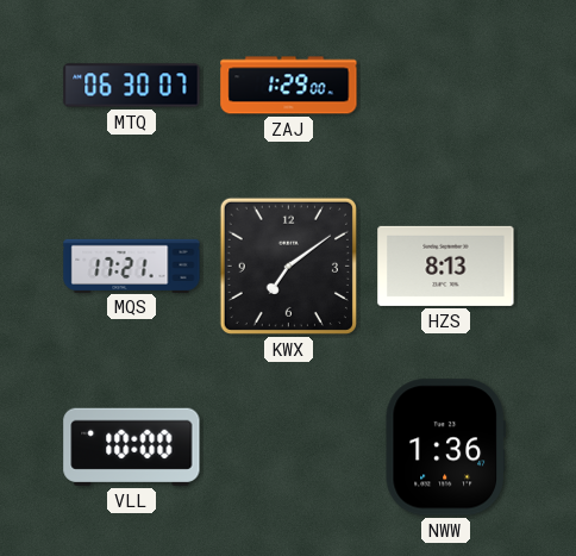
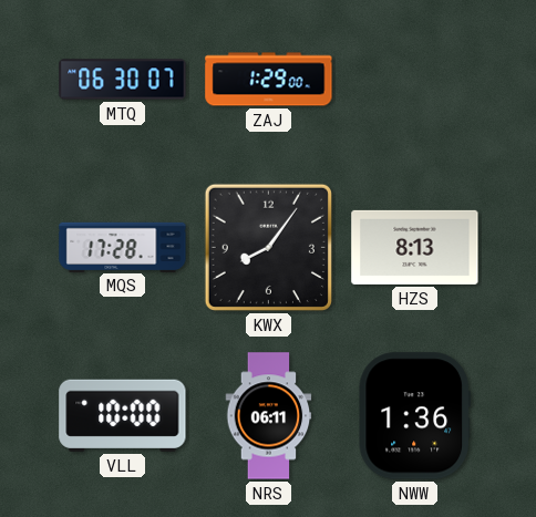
MQS: 17:21 -> 17:28
KWX: 7:09 -> 8:06
NRS: none -> 06:11
